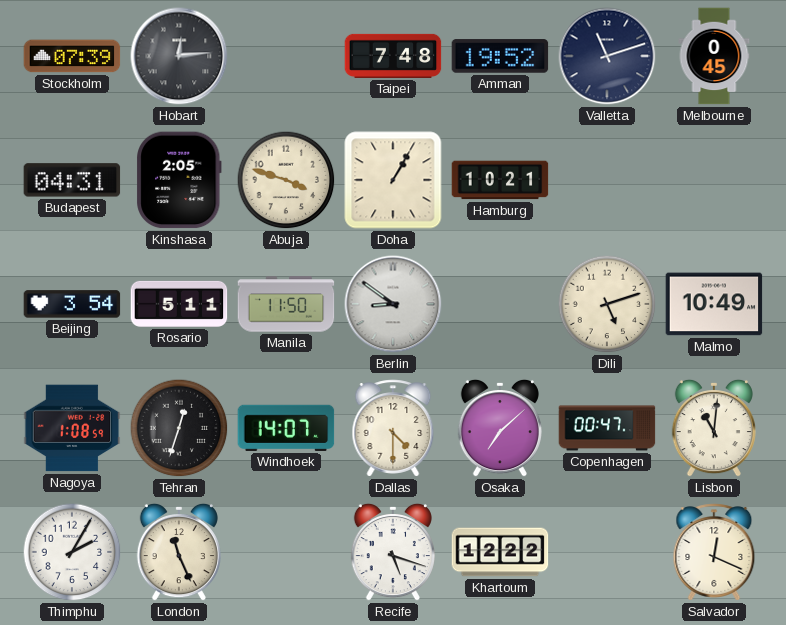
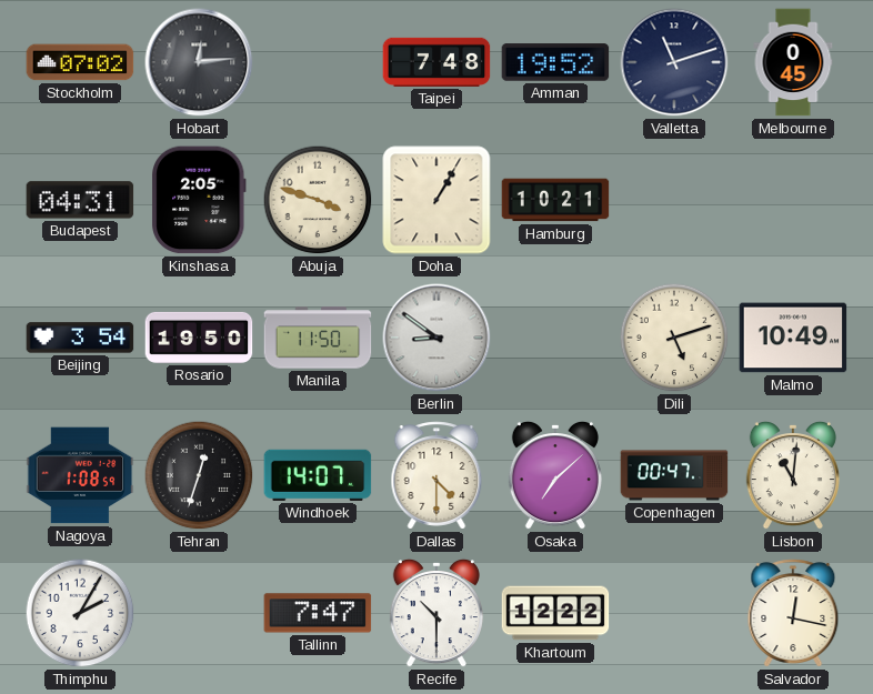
Stockholm: 07:39 -> 07:02
Rosario: 5:11 -> 19:50
London: 11:26 -> none
Tallinn: none -> 7:47
Recife: 5:18 -> 10:30
Salvador: 12:19 -> 12:17
